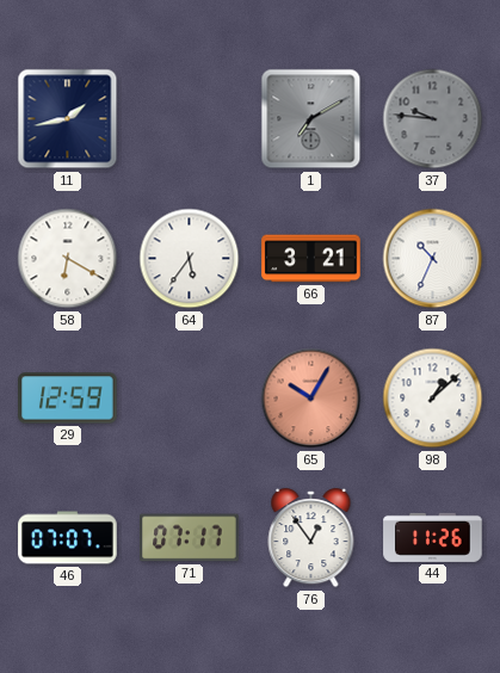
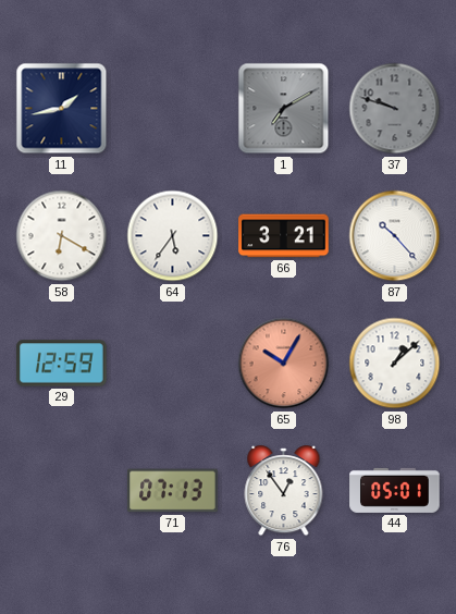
37: 9:46 -> 9:48
87: 10:34 -> 10:23
46: 07:07 -> none
71: 07:17 -> 07:13
44: 11:26 -> 05:01
